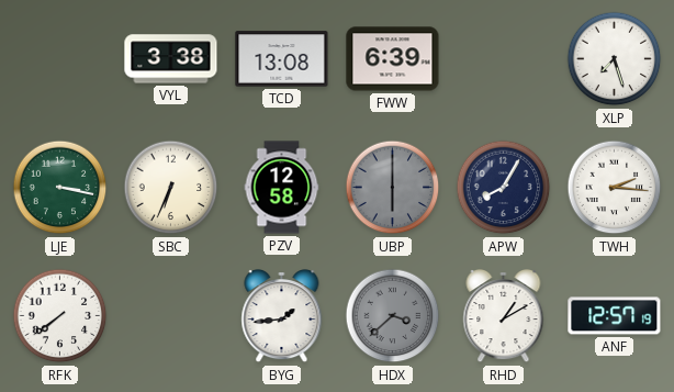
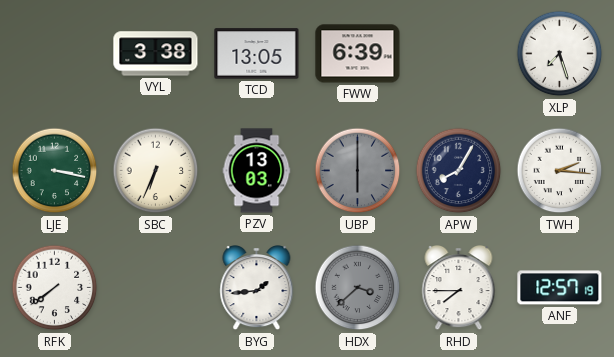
TCD: 13:08 -> 13:05
PZV: 12:58 -> 13:03
RHD: 1:10 -> 7:45
